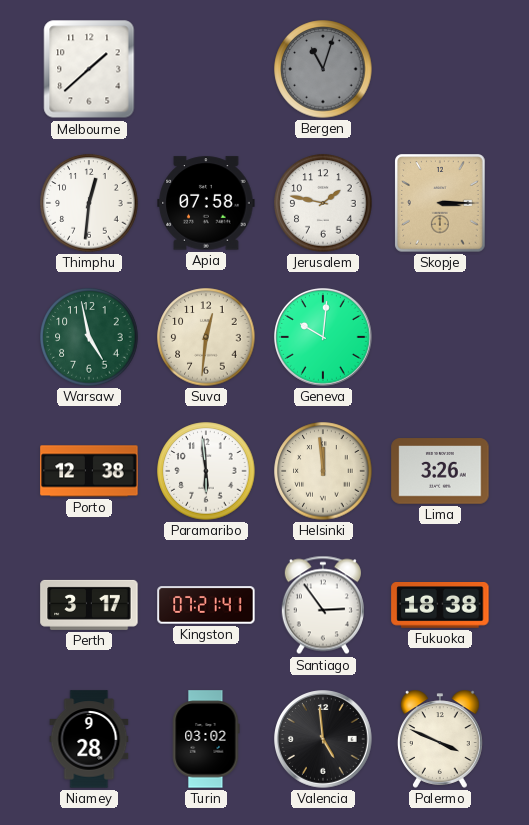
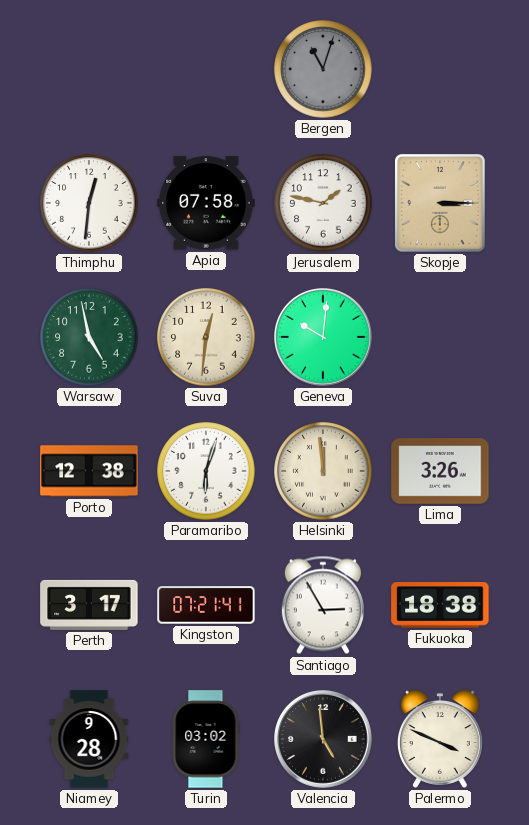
Melbourne: 1:38 -> none
Paramaribo: 5:59 -> 6:03
Santiago: 2:54 -> 2:55
